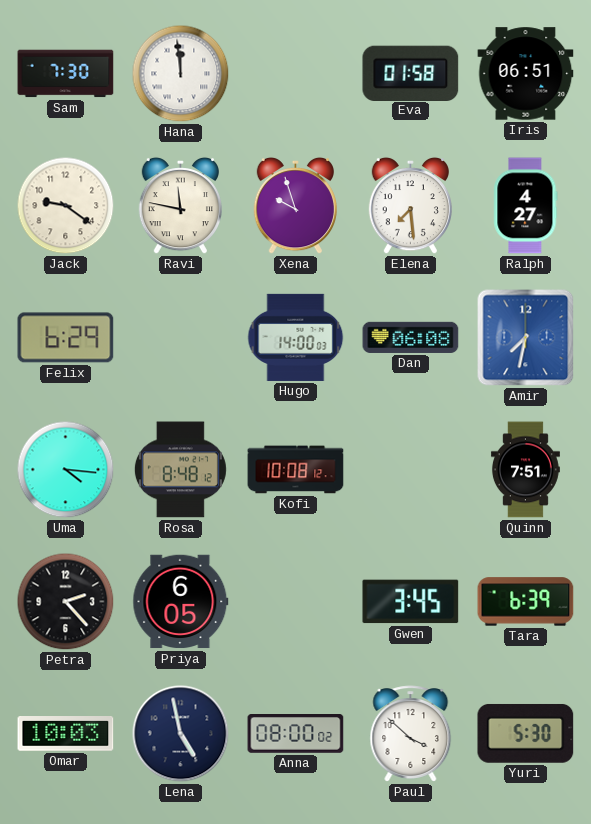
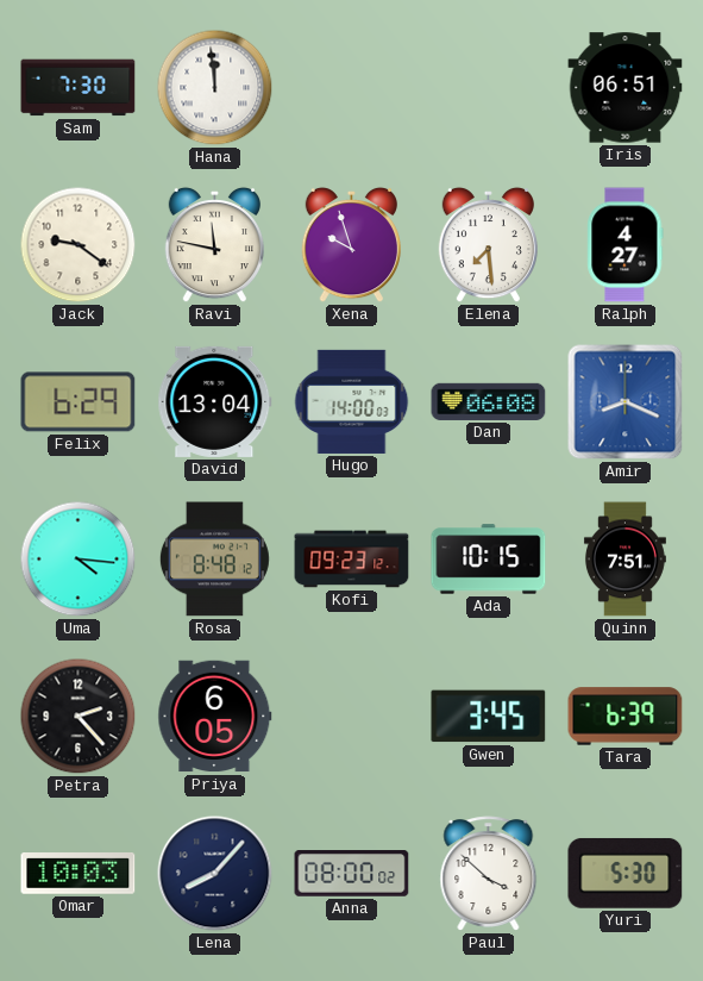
Eva: 01:58 -> none
David: none -> 13:04
Amir: 7:32 -> 8:19
Kofi: 10:08 -> 09:23
Ada: none -> 10:15
Lena: 4:58 -> 8:07
